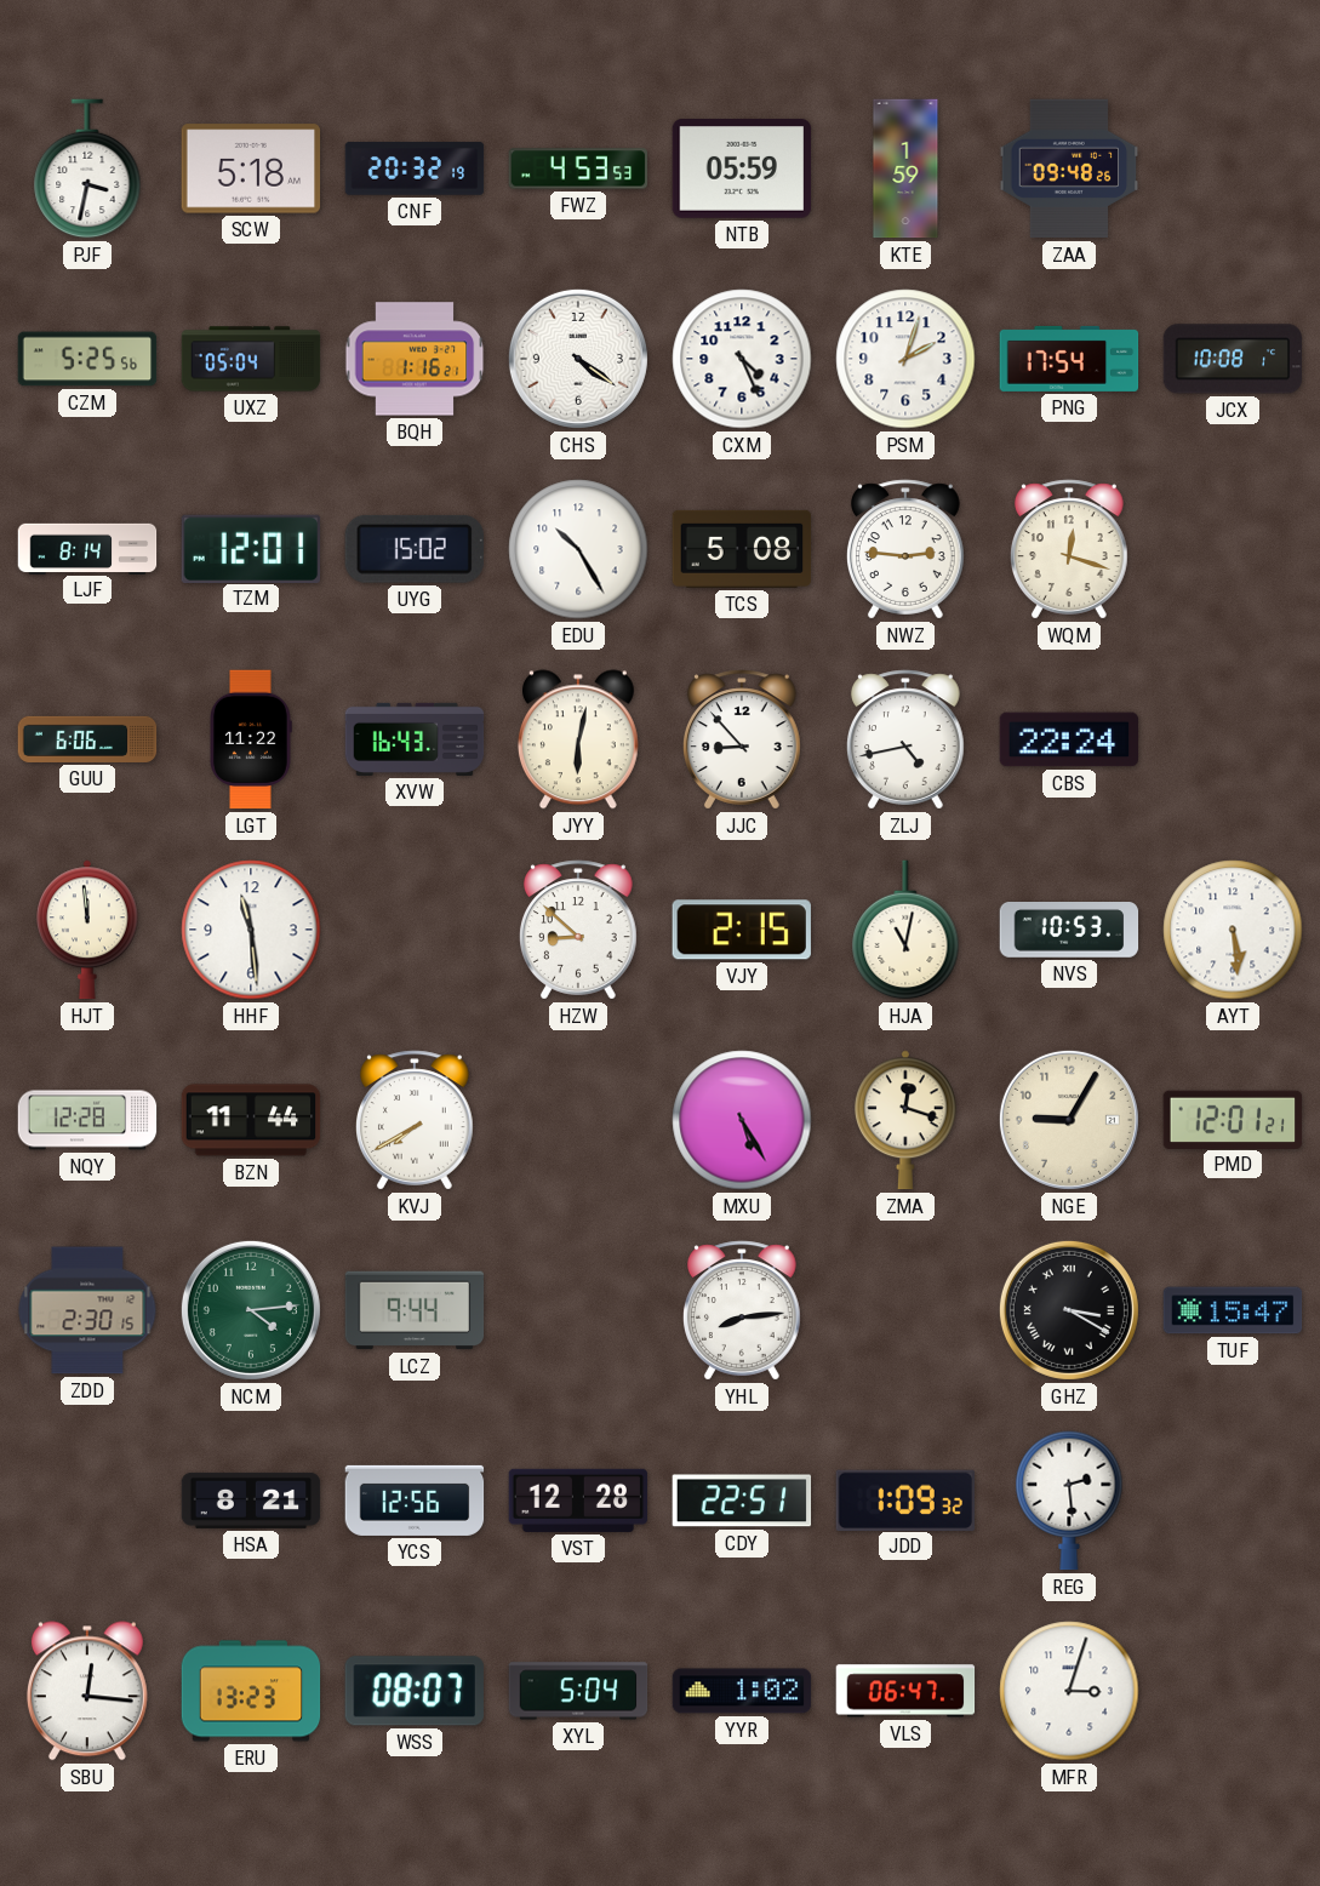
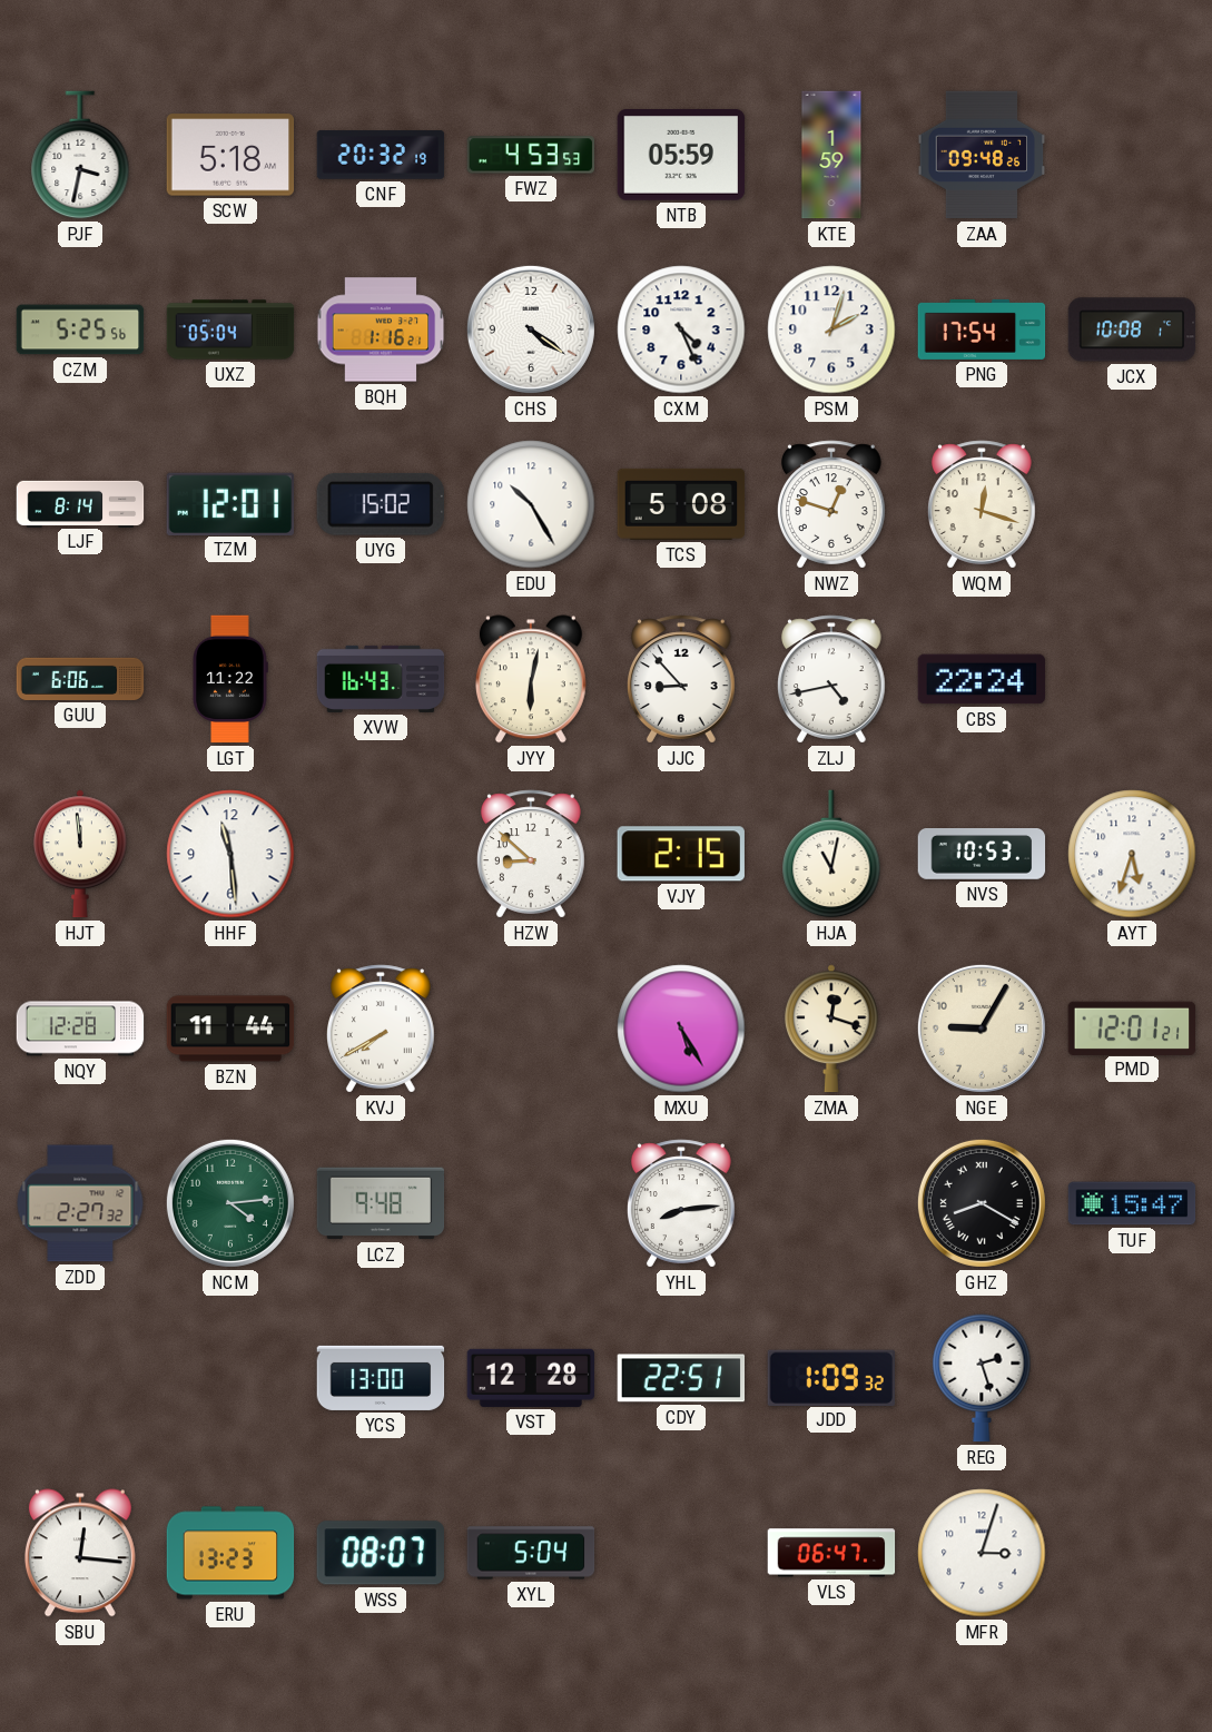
NWZ: 2:46 -> 12:48
AYT: 5:29 -> 5:33
ZDD: 2:30 -> 2:27
LCZ: 9:44 -> 9:48
GHZ: 3:20 -> 8:20
HSA: 8:21 -> none
YCS: 12:56 -> 13:00
REG: 2:29 -> 2:27
YYR: 1:02 -> none
